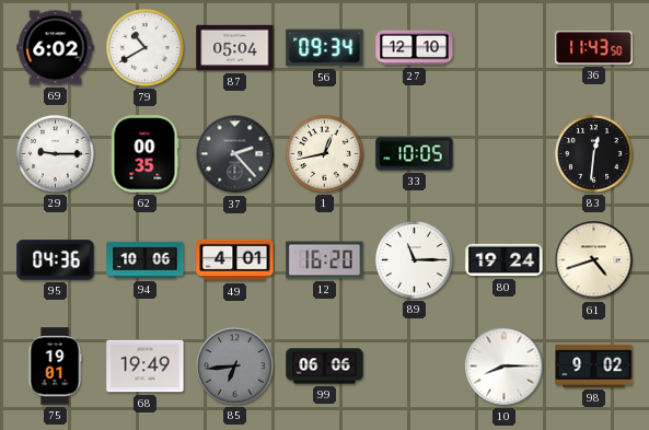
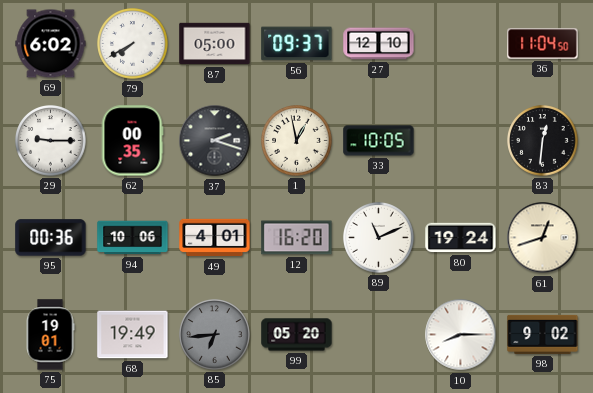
79: 10:40 -> 7:40
87: 05:04 -> 05:00
56: 09:34 -> 09:37
36: 11:43 -> 11:04
37: 2:23 -> 2:18
1: 12:43 -> 12:58
95: 04:36 -> 00:36
89: 11:15 -> 11:11
61: 4:42 -> 12:42
99: 06:06 -> 05:20
